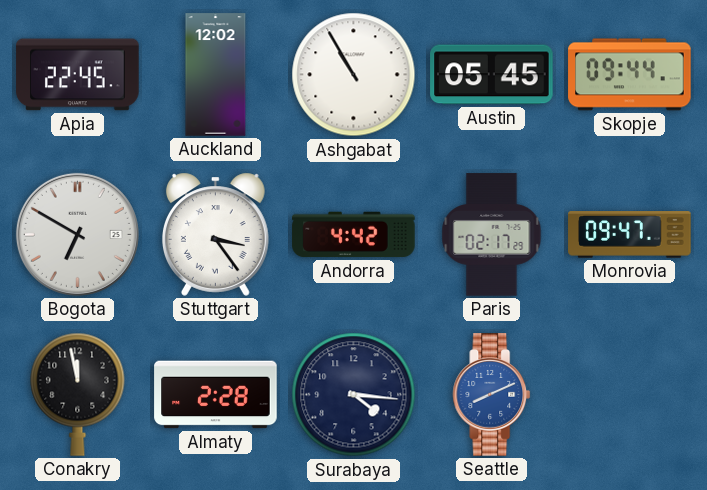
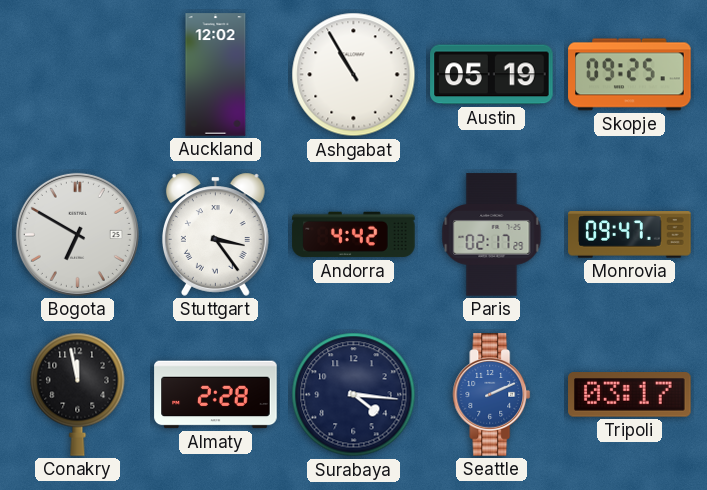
Apia: 22:45 -> none
Austin: 05:45 -> 05:19
Skopje: 09:44 -> 09:25
Seattle: 8:11 -> 2:11
Tripoli: none -> 03:17
